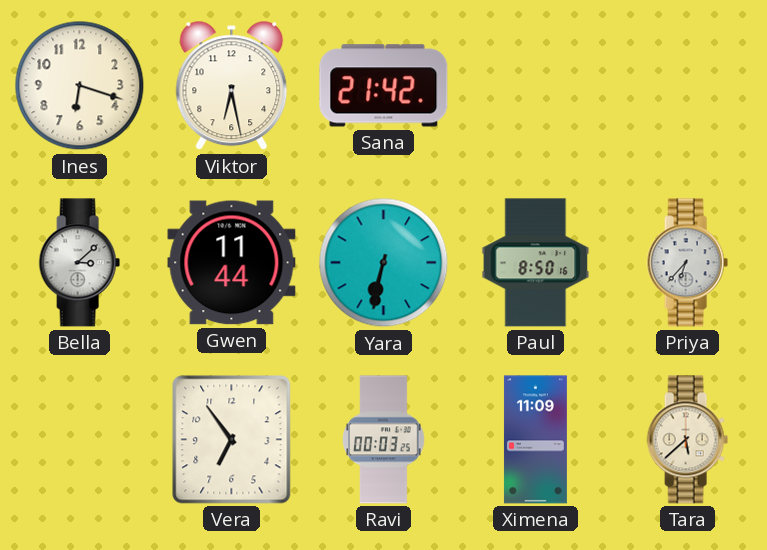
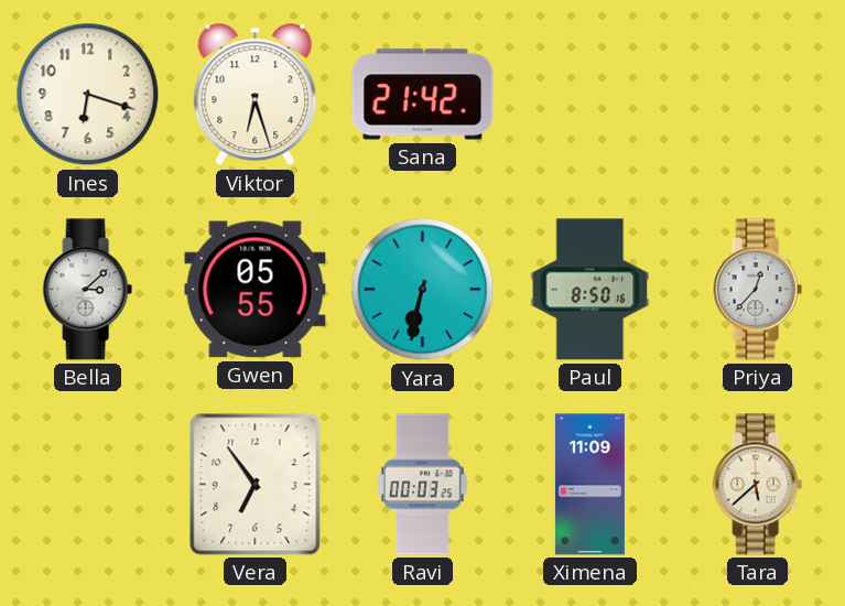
Viktor: 6:28 -> 6:27
Gwen: 11:44 -> 05:55
Priya: 6:37 -> 12:37
